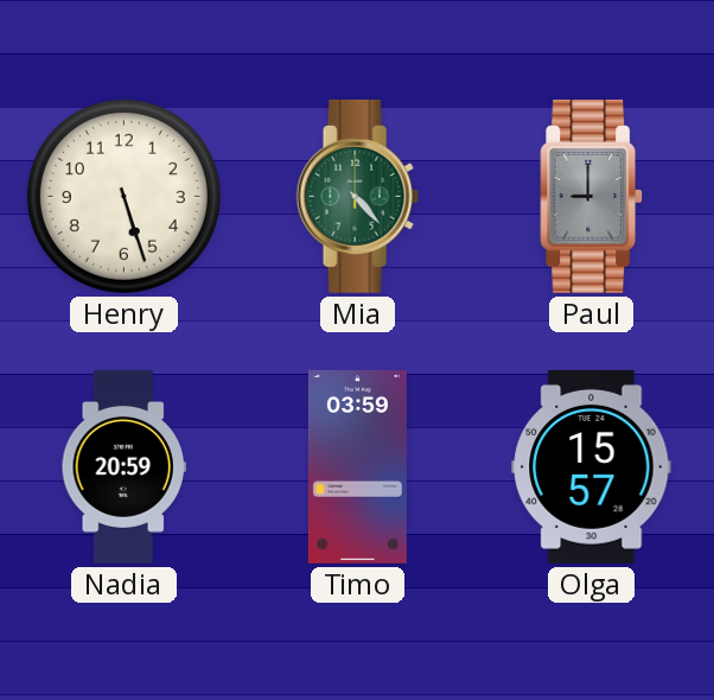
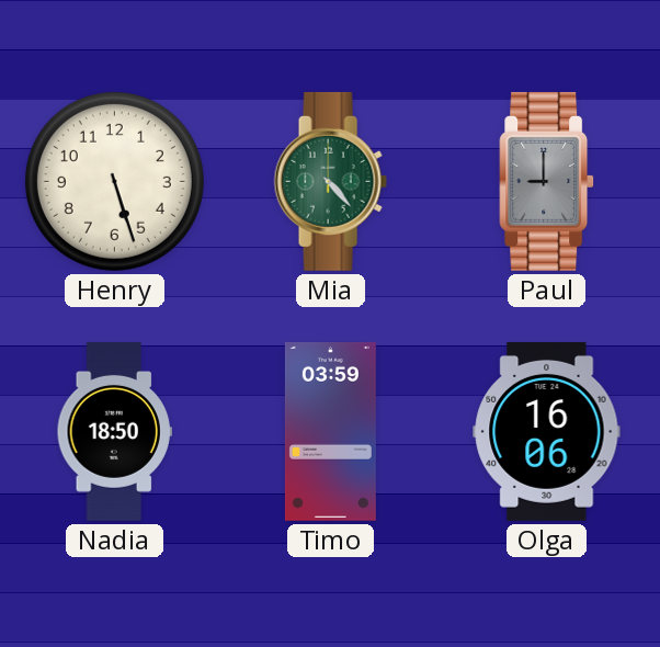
Nadia: 20:59 -> 18:50
Olga: 15:57 -> 16:06
